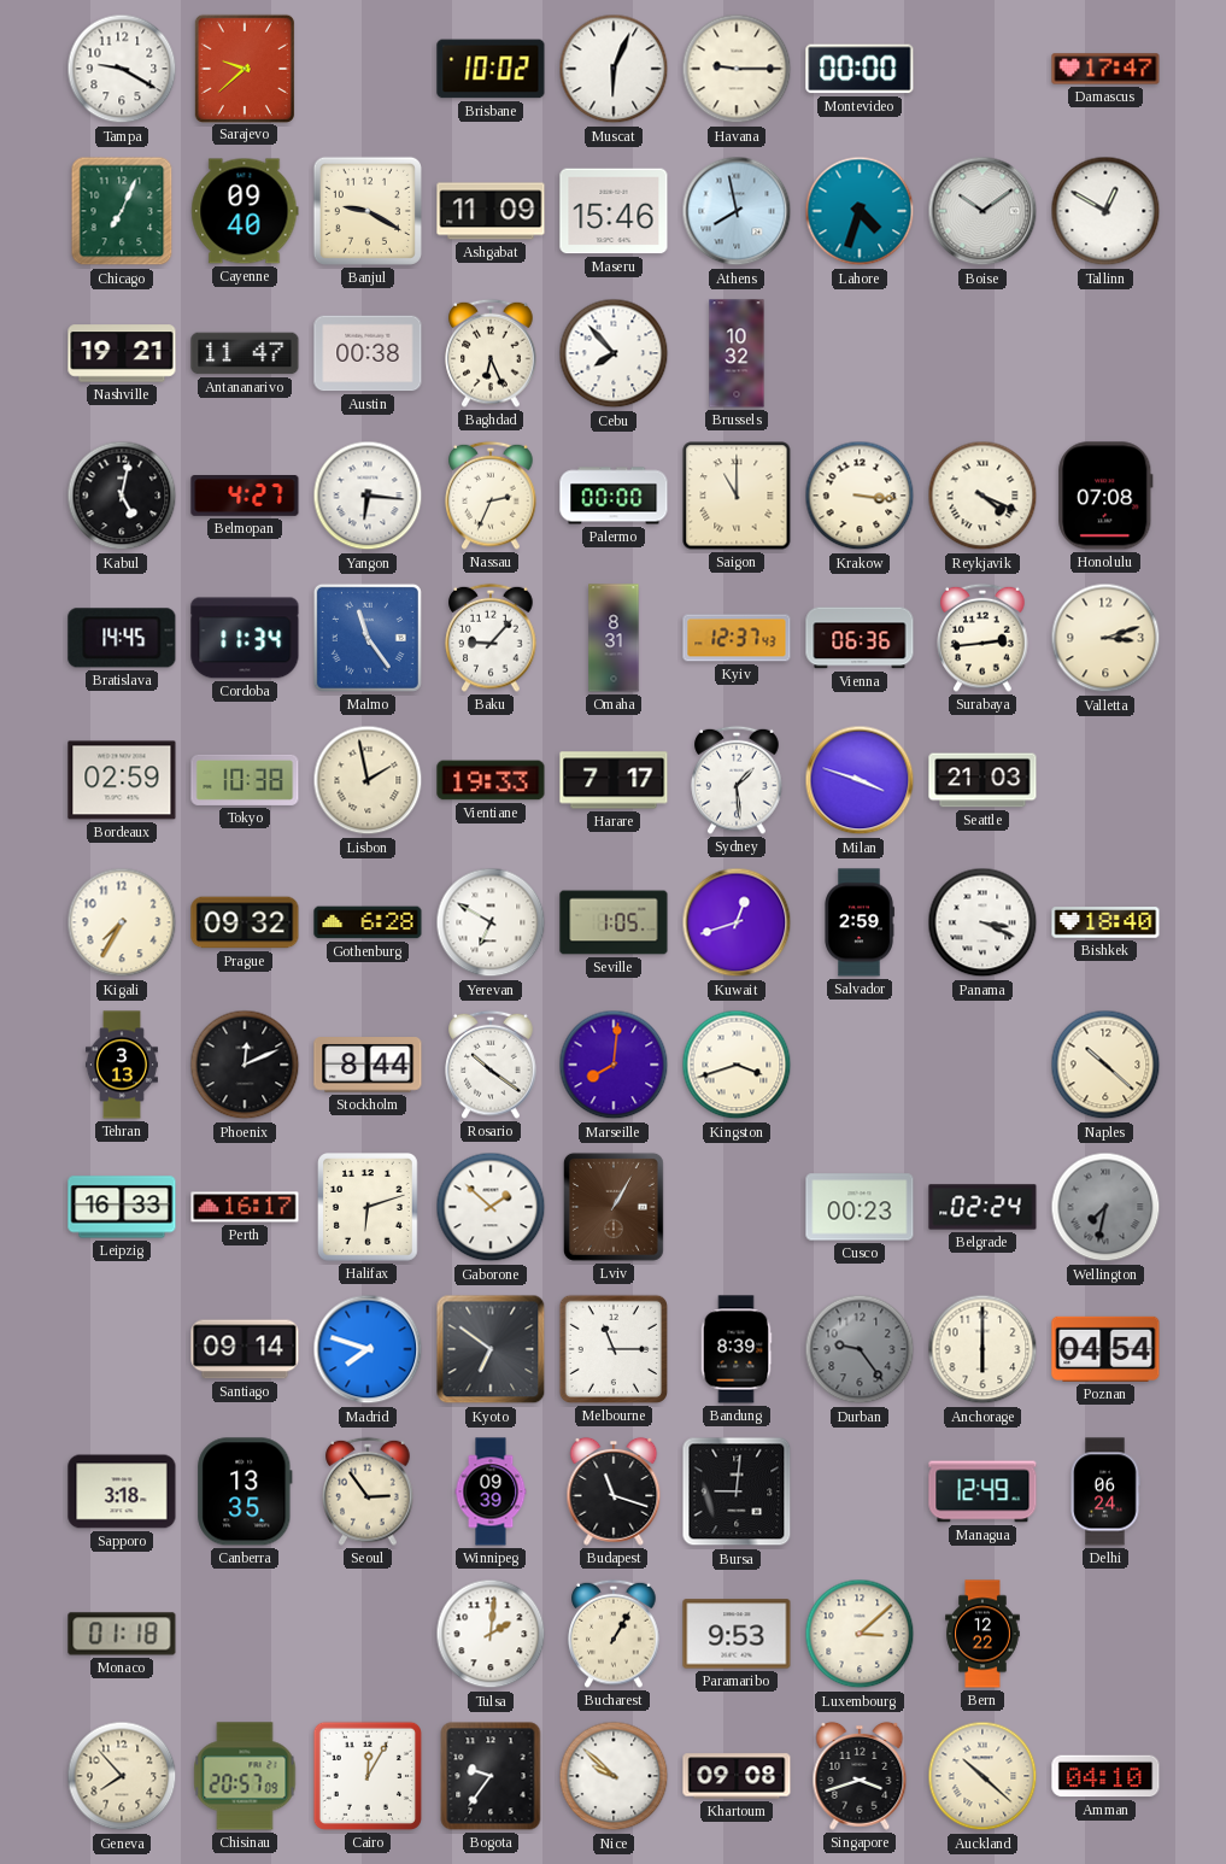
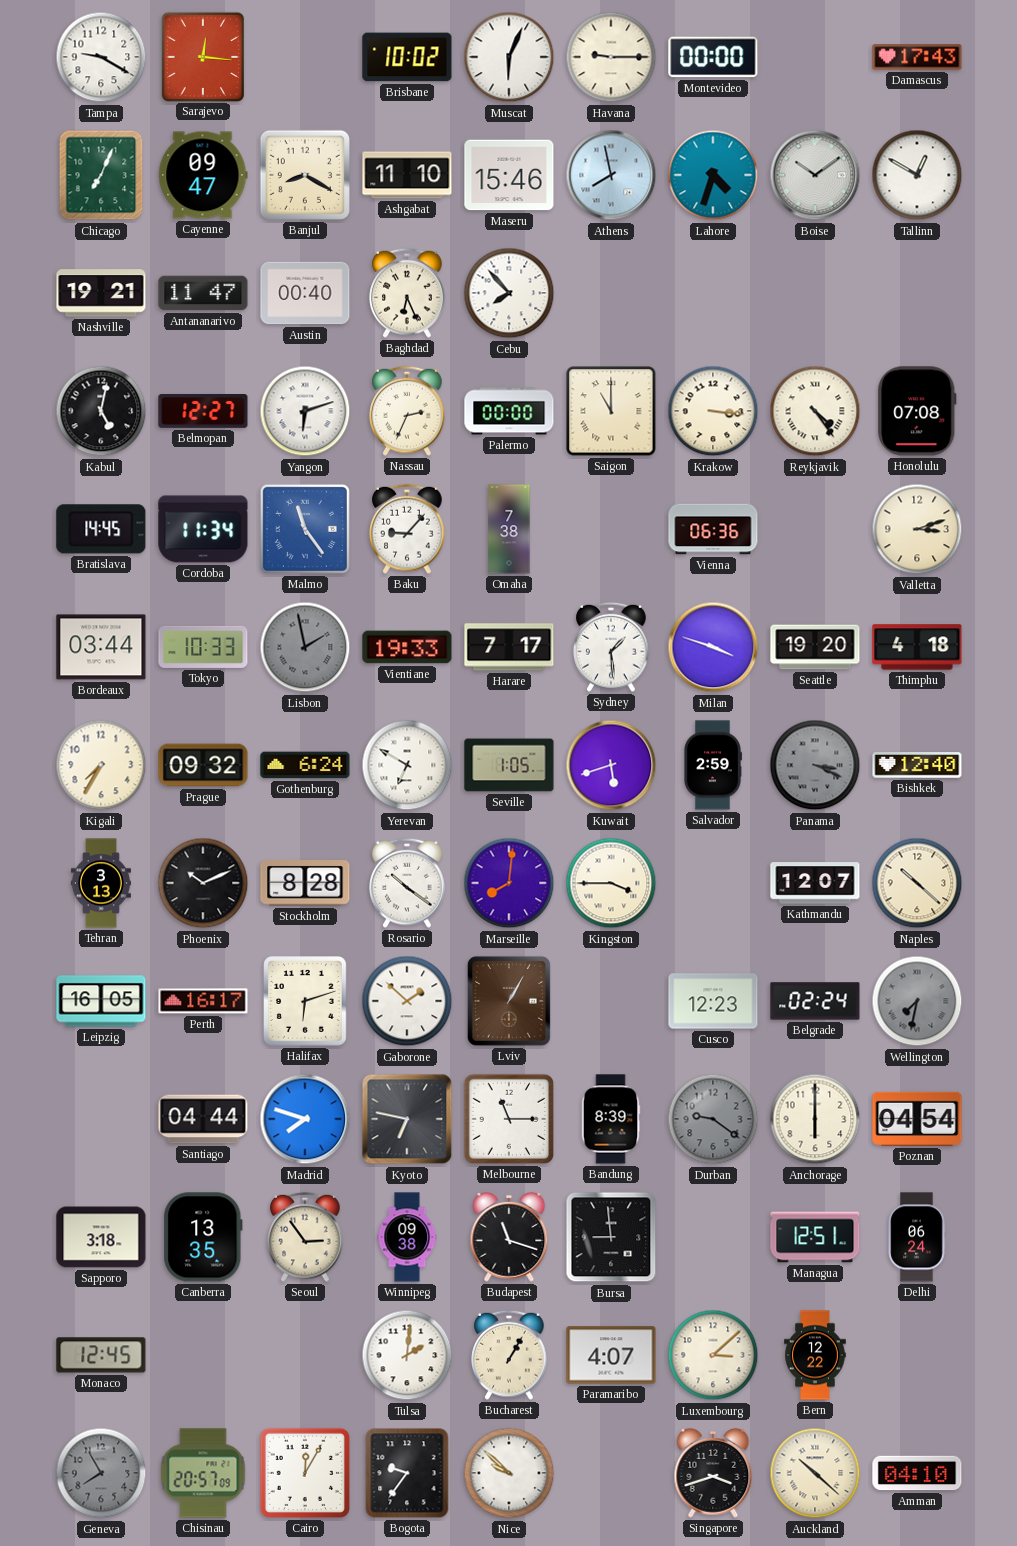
Sarajevo: 9:38 -> 12:16
Damascus: 17:47 -> 17:43
Cayenne: 09:40 -> 09:47
Banjul: 9:20 -> 8:20
Ashgabat: 11:09 -> 11:10
Austin: 00:38 -> 00:40
Brussels: 10:32 -> none
Belmopan: 4:27 -> 12:27
Yangon: 6:16 -> 6:12
Reykjavik: 4:19 -> 4:24
Omaha: 8:31 -> 7:38
Kyiv: 12:37 -> none
Surabaya: 2:44 -> none
Bordeaux: 02:59 -> 03:44
Tokyo: 10:38 -> 10:33
Lisbon dial: cream -> grey
Seattle: 21:03 -> 19:20
Thimphu: none -> 4:18
Gothenburg: 6:28 -> 6:24
Kuwait: 12:42 -> 5:42
Panama dial: white -> grey
Bishkek: 18:40 -> 12:40
Phoenix: 12:11 -> 10:11
Stockholm: 8:44 -> 8:28
Kingston: 3:42 -> 3:45
Kathmandu: none -> 12:07
Leipzig: 16:33 -> 16:05
Cusco: 00:23 -> 12:23
Santiago: 09:14 -> 04:44
Kyoto: 6:51 -> 6:47
Durban: 9:24 -> 9:21
Winnipeg: 09:39 -> 09:38
Bursa: 9:01 -> 8:59
Managua: 12:49 -> 12:51
Monaco: 01:18 -> 12:45
Paramaribo: 9:53 -> 4:07
Geneva: 7:53 -> 7:55
Geneva dial: cream -> grey
Khartoum: 09:08 -> none
